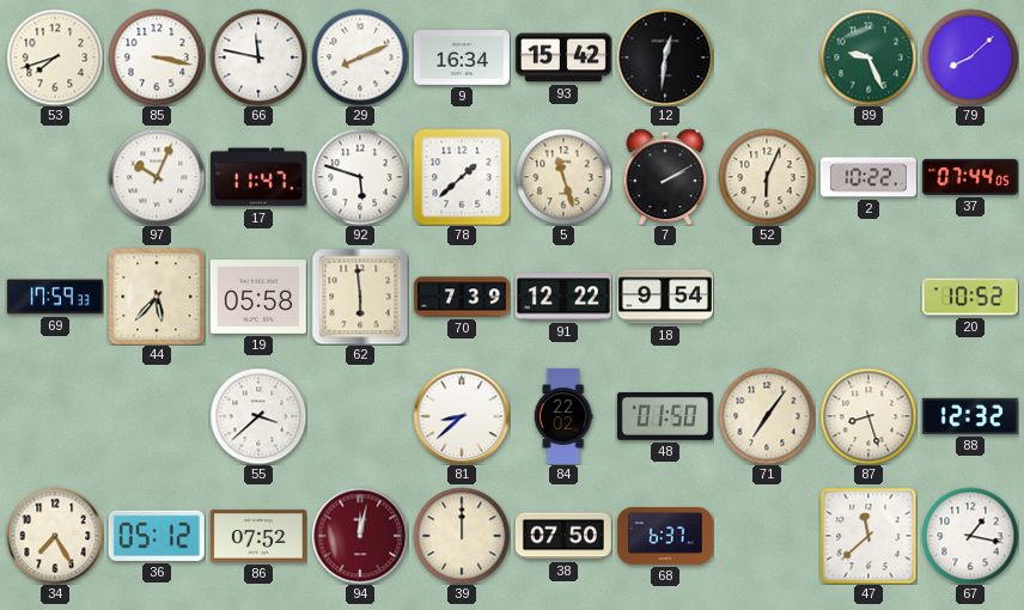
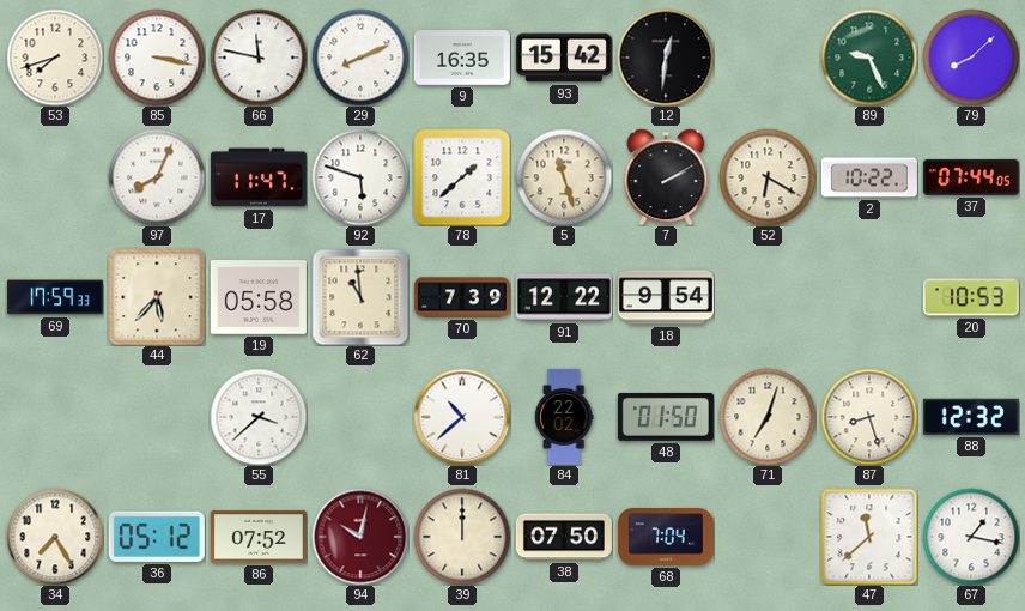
9: 16:34 -> 16:35
97: 10:04 -> 8:04
52: 6:04 -> 6:20
62: 5:59 -> 10:59
20: 10:52 -> 10:53
81: 8:38 -> 10:38
71: 7:06 -> 7:03
94: 12:02 -> 10:02
68: 6:37 -> 7:04
